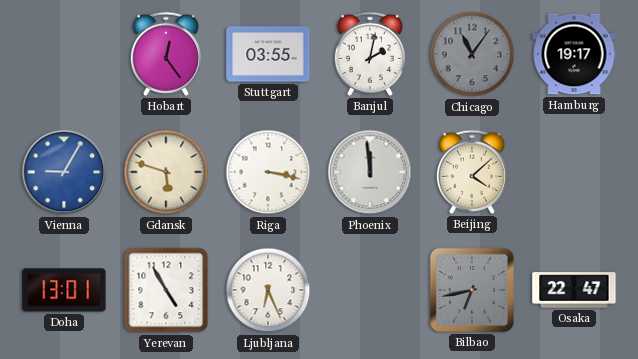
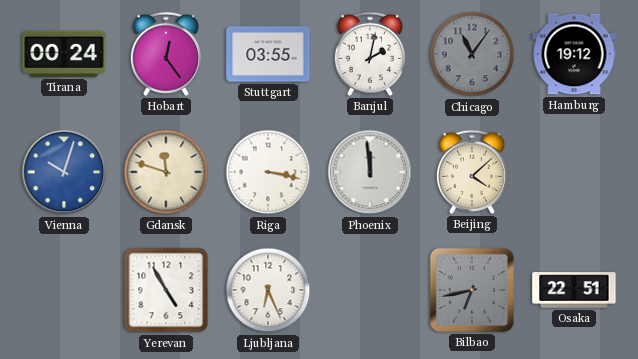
Tirana: none -> 00:24
Hamburg: 19:17 -> 19:12
Vienna: 9:05 -> 10:03
Gdansk: 5:48 -> 11:48
Doha: 13:01 -> none
Osaka: 22:47 -> 22:51
